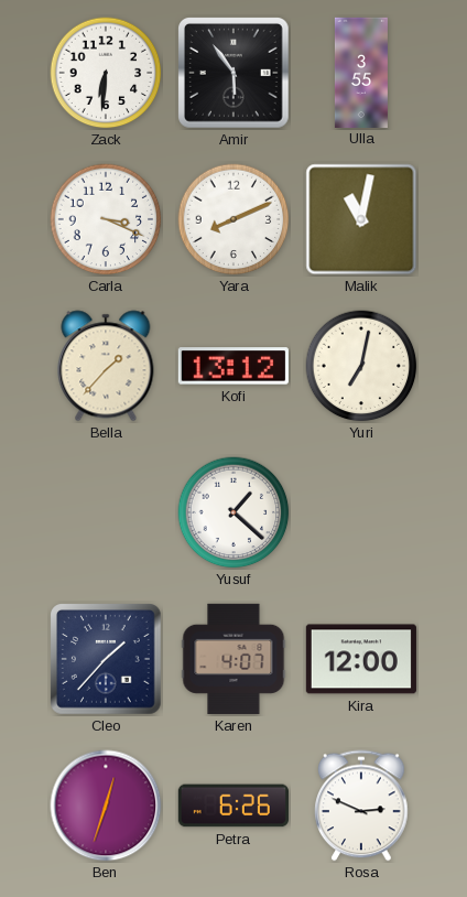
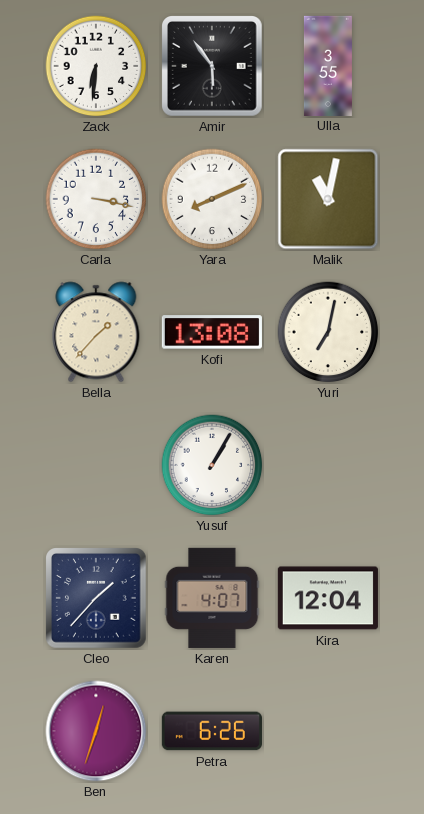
Carla: 3:19 -> 3:17
Kofi: 13:12 -> 13:08
Yusuf: 1:22 -> 1:05
Kira: 12:00 -> 12:04
Rosa: 2:49 -> none
